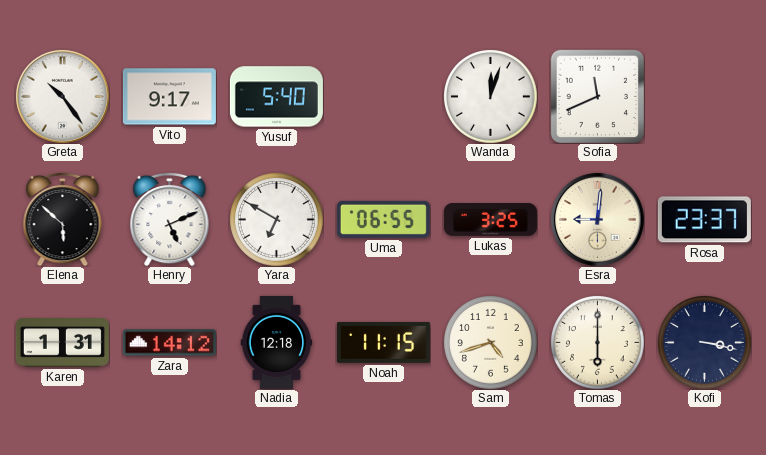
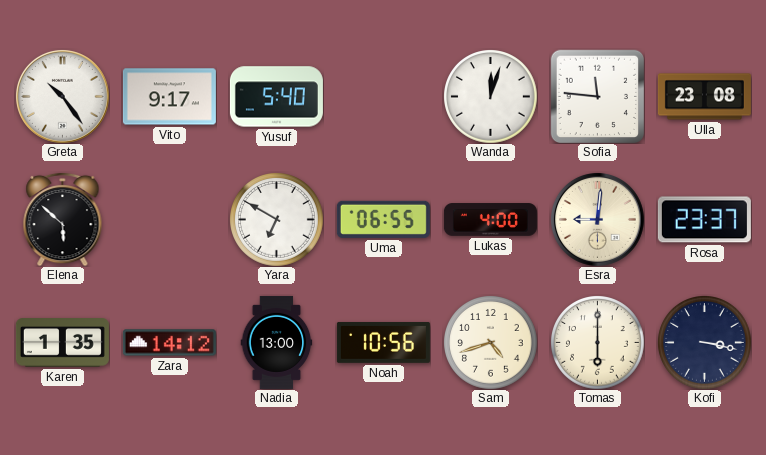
Sofia: 11:41 -> 11:46
Ulla: none -> 23:08
Henry: 5:11 -> none
Lukas: 3:25 -> 4:00
Karen: 1:31 -> 1:35
Nadia: 12:18 -> 13:00
Noah: 11:15 -> 10:56
